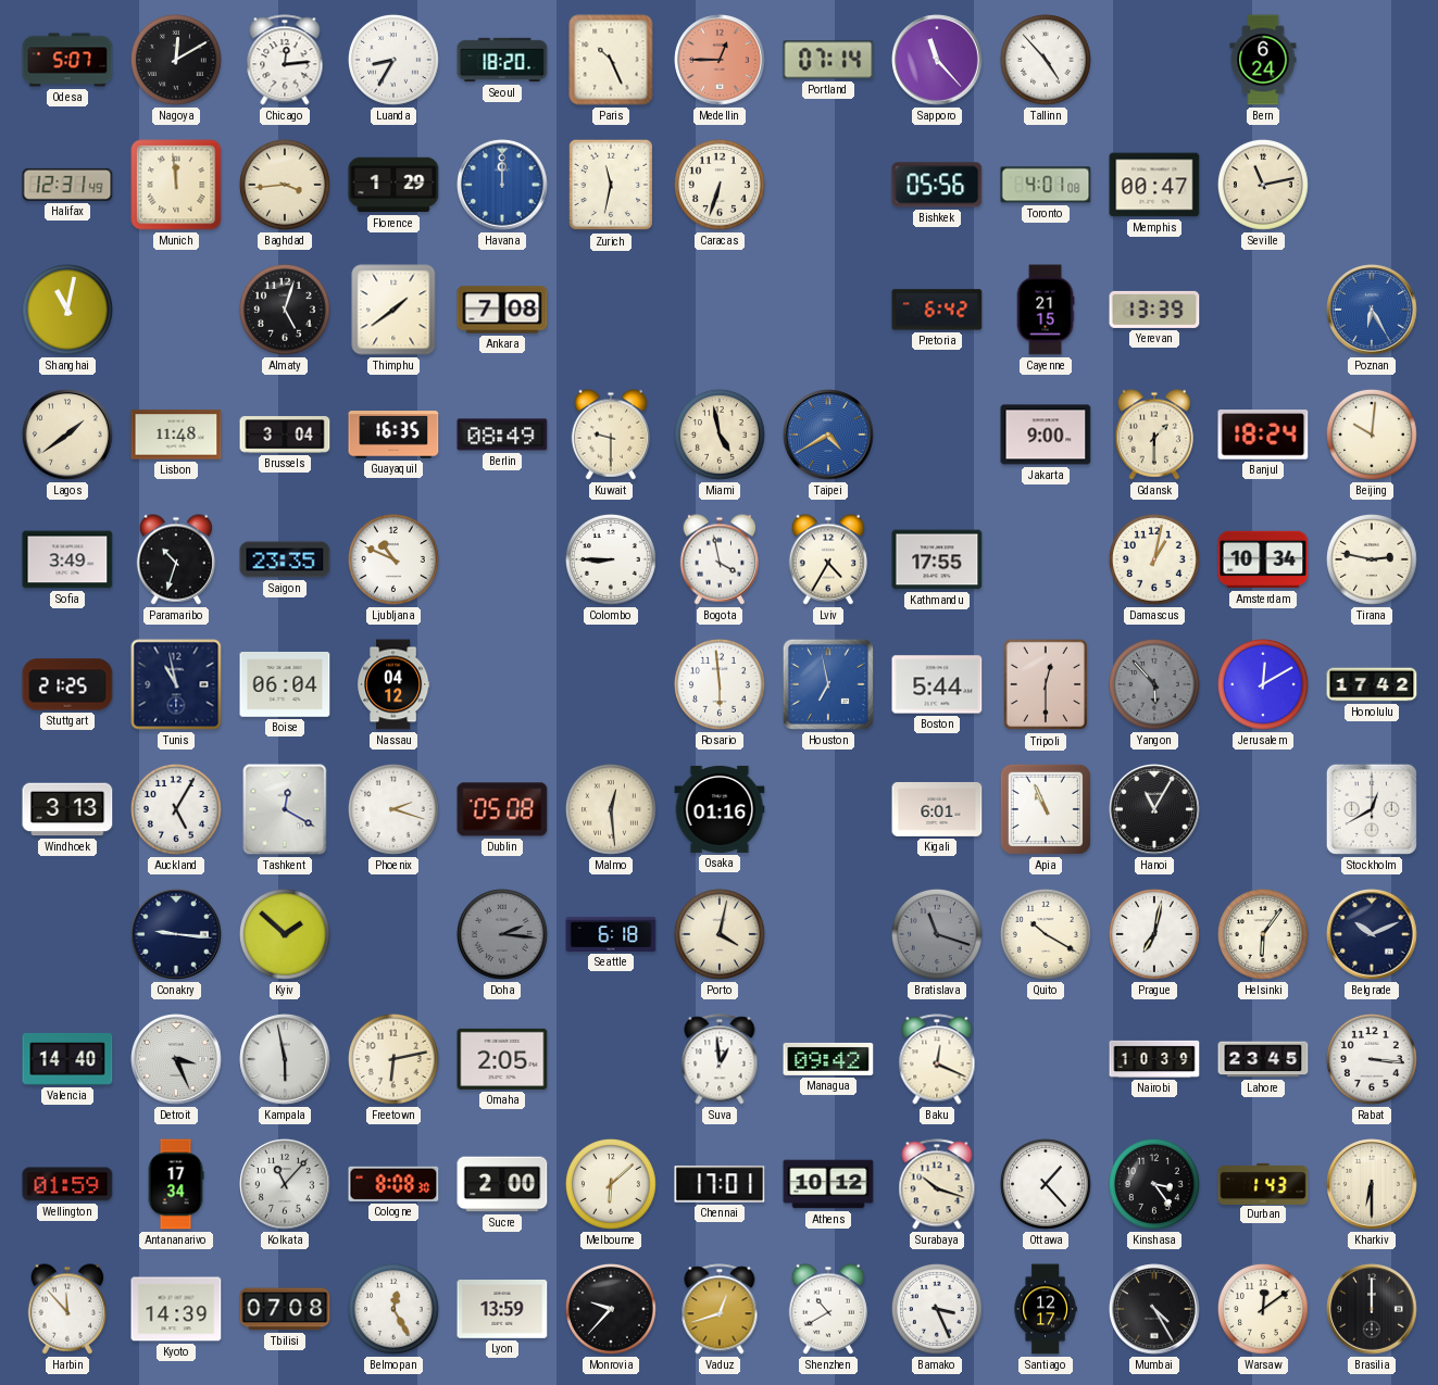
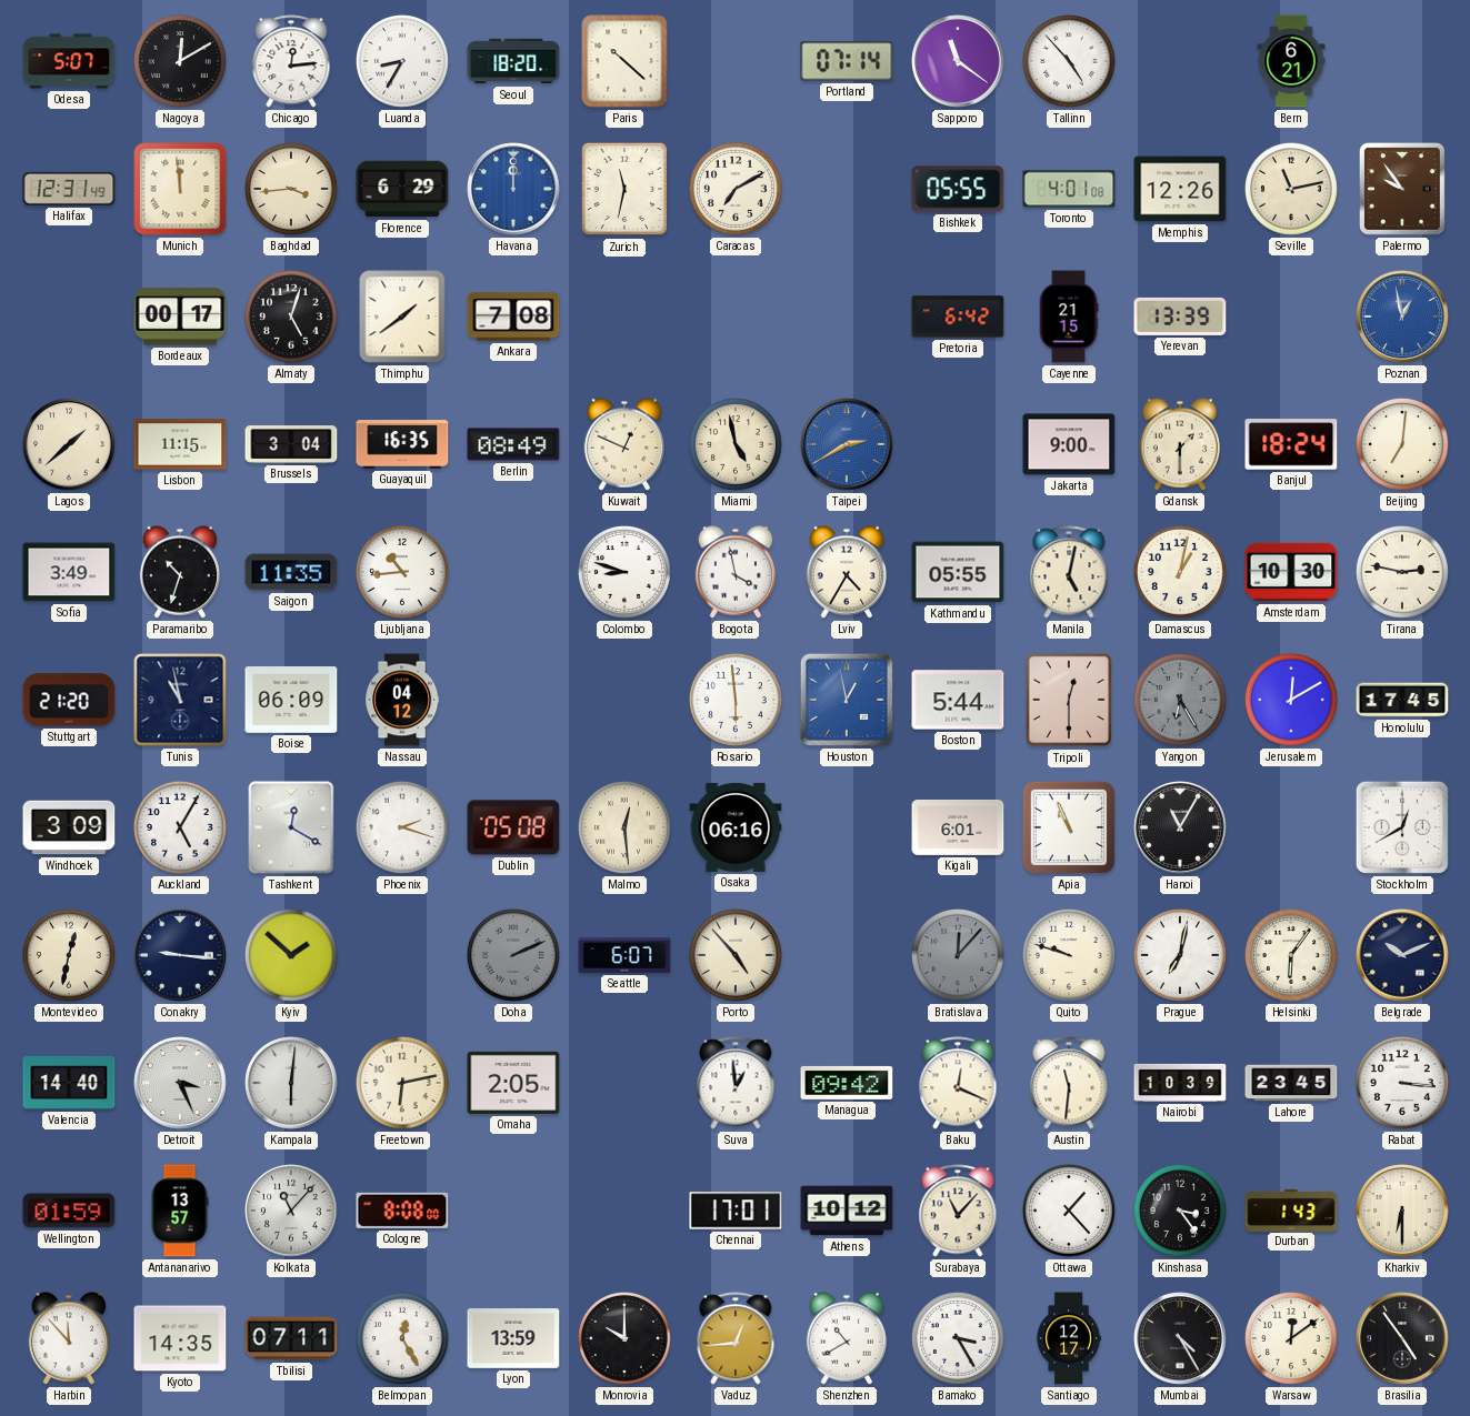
Paris: 10:26 -> 10:22
Medellin: 12:45 -> none
Sapporo: 11:23 -> 11:21
Bern: 6:24 -> 6:21
Florence: 1:29 -> 6:29
Caracas: 6:33 -> 7:10
Bishkek: 05:56 -> 05:55
Memphis: 00:47 -> 12:26
Palermo: none -> 9:54
Shanghai: 11:02 -> none
Bordeaux: none -> 00:17
Poznan: 6:25 -> 12:58
Lagos: 1:39 -> 1:38
Lisbon: 11:48 -> 11:15
Kuwait: 9:30 -> 12:49
Taipei: 4:40 -> 2:40
Beijing: 10:01 -> 7:01
Saigon: 23:35 -> 11:35
Ljubljana: 10:49 -> 10:44
Colombo: 8:45 -> 8:48
Kathmandu: 17:55 -> 05:55
Manila: none -> 5:02
Amsterdam: 10:34 -> 10:30
Stuttgart: 21:25 -> 21:20
Boise: 06:04 -> 06:09
Houston: 6:58 -> 12:58
Yangon: 5:53 -> 6:25
Honolulu: 17:42 -> 17:45
Windhoek: 3:13 -> 3:09
Osaka: 01:16 -> 06:16
Montevideo: none -> 12:32
Doha: 2:16 -> 2:11
Seattle: 6:18 -> 6:07
Porto: 4:02 -> 4:53
Bratislava: 11:18 -> 12:07
Quito: 10:20 -> 9:48
Kampala: 5:58 -> 6:01
Austin: none -> 11:31
Antananarivo: 17:34 -> 13:57
Cologne: 8:08:30 -> 8:08:00
Sucre: 2:00 -> none
Melbourne: 6:08 -> none
Surabaya: 10:18 -> 11:07
Kyoto: 14:39 -> 14:35
Tbilisi: 07:08 -> 07:11
Monrovia: 9:37 -> 10:00
Vaduz: 12:42 -> 12:44
Bamako: 3:26 -> 3:25
Brasilia: 12:00 -> 4:54
